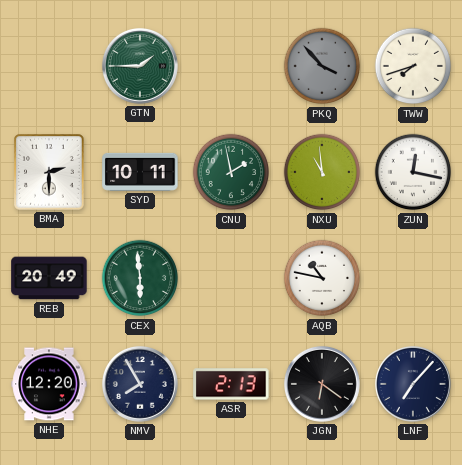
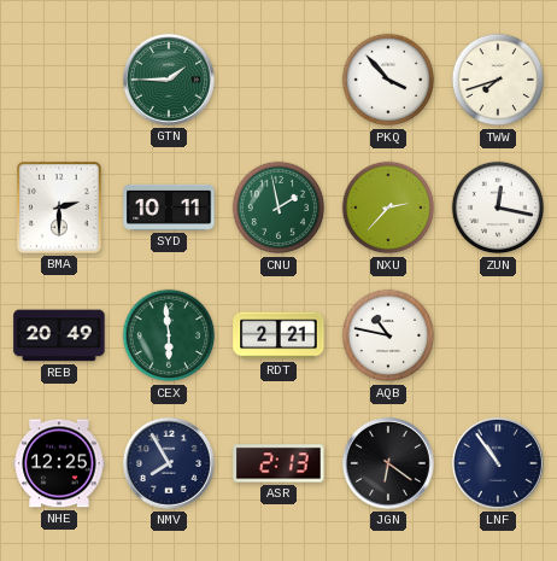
PKQ dial: grey -> white
NXU: 10:59 -> 2:37
RDT: none -> 2:21
NHE: 12:20 -> 12:25
LNF: 7:07 -> 10:54
